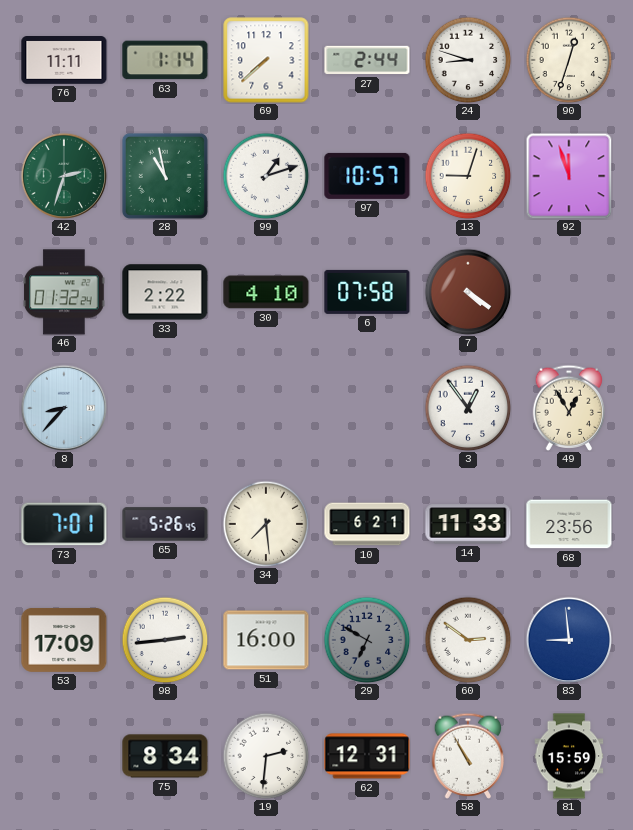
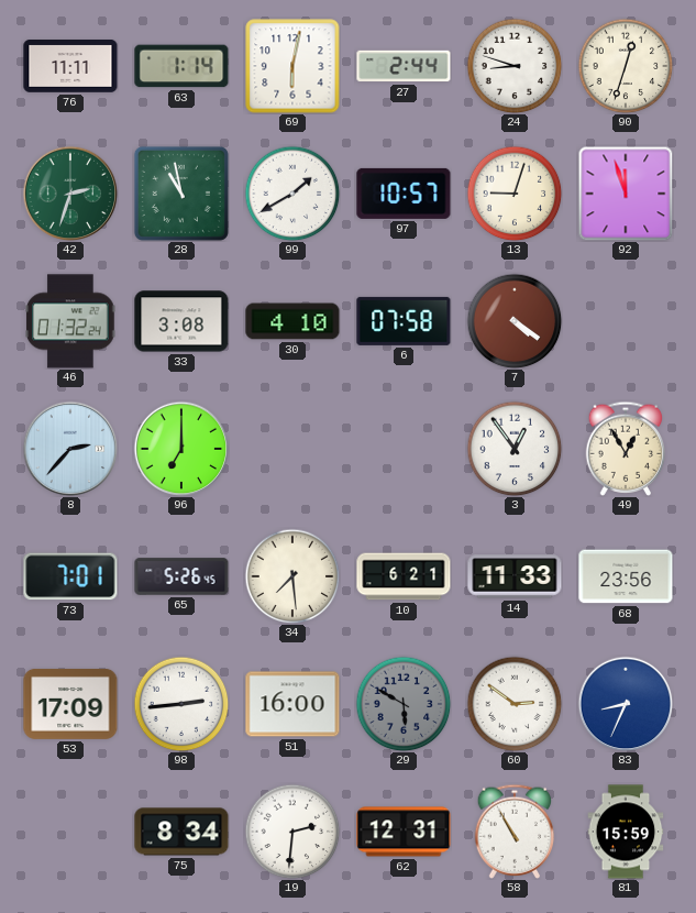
69: 7:38 -> 6:02
99: 1:12 -> 1:40
33: 2:22 -> 3:08
8: 8:37 -> 2:37
96: none -> 7:00
29: 6:50 -> 5:50
83: 8:59 -> 8:34
